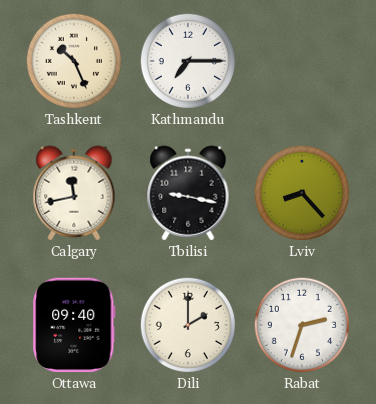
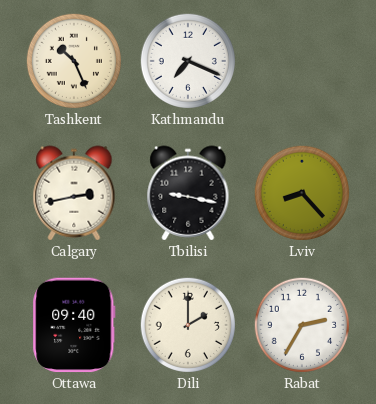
Kathmandu: 7:15 -> 7:19
Calgary: 11:43 -> 2:43
Rabat: 2:33 -> 2:35
